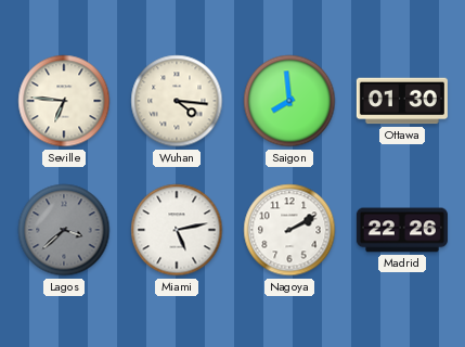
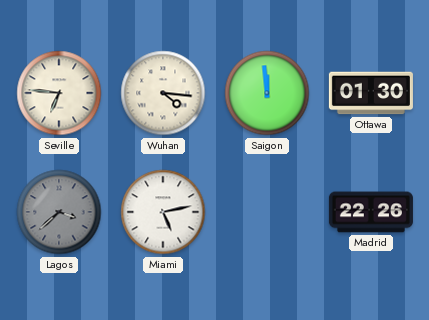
Saigon: 7:59 -> 11:59
Nagoya: 2:10 -> none
